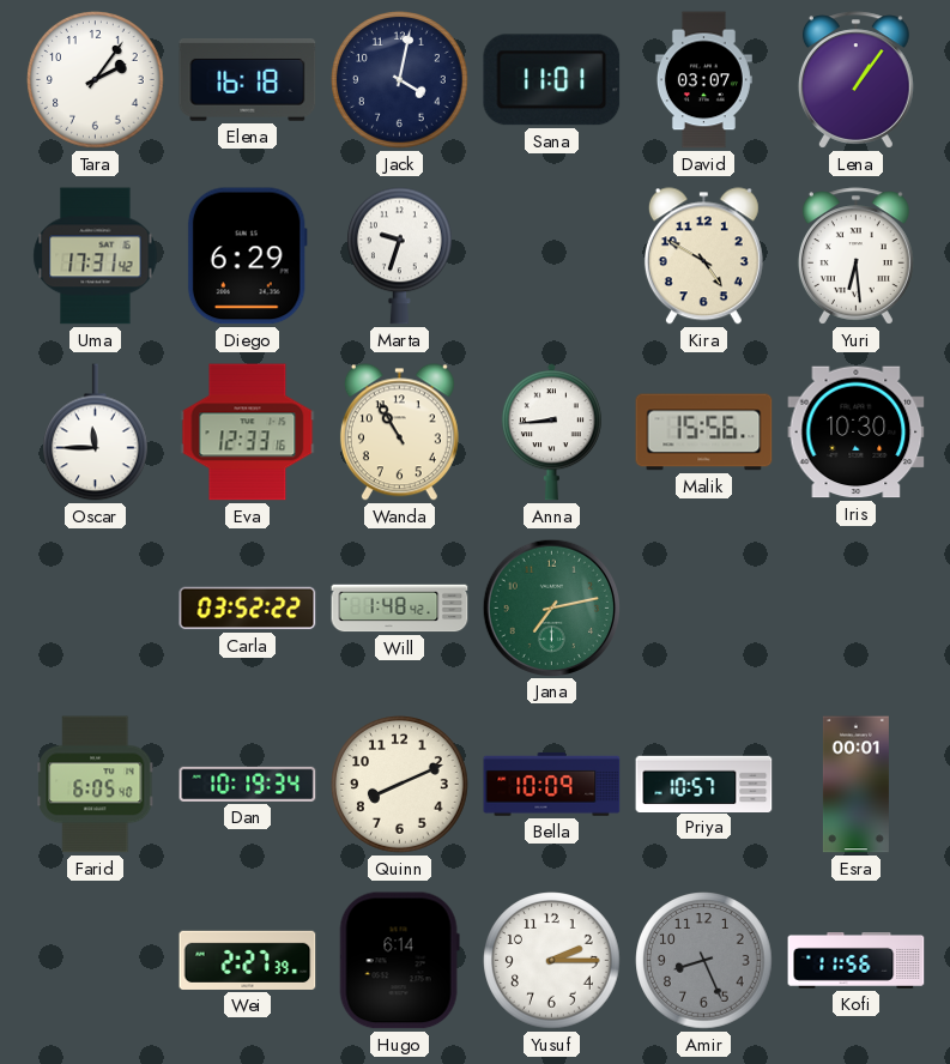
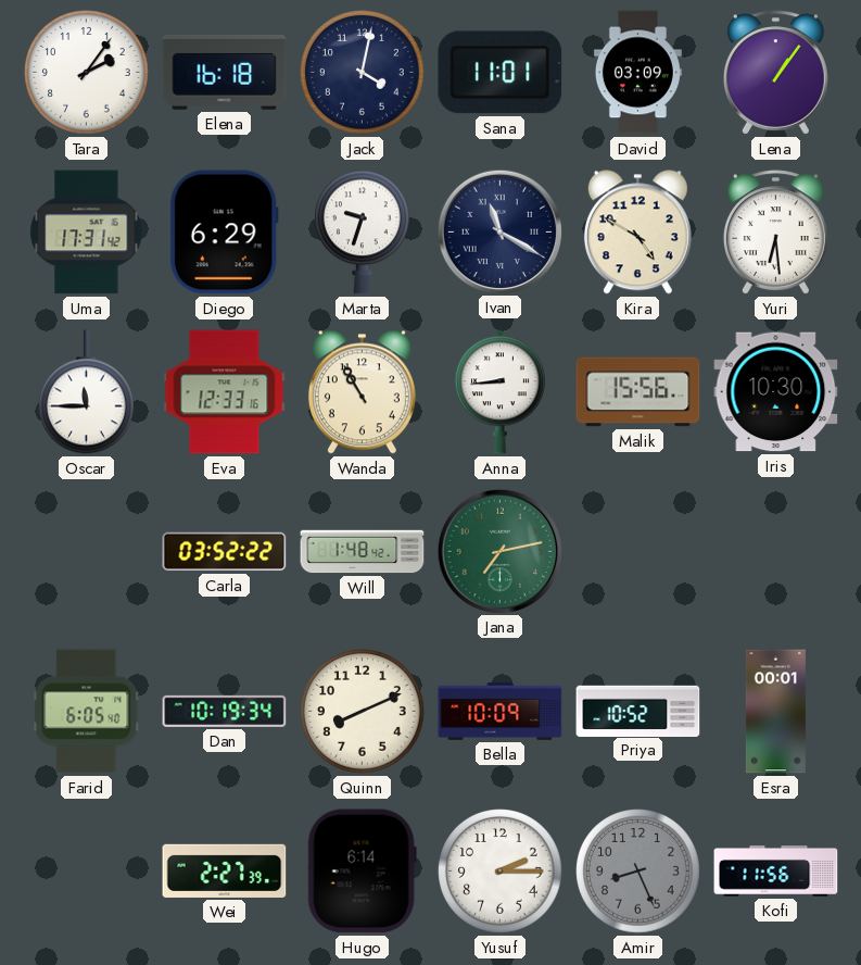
David: 03:07 -> 03:09
Ivan: none -> 11:20
Priya: 10:57 -> 10:52
